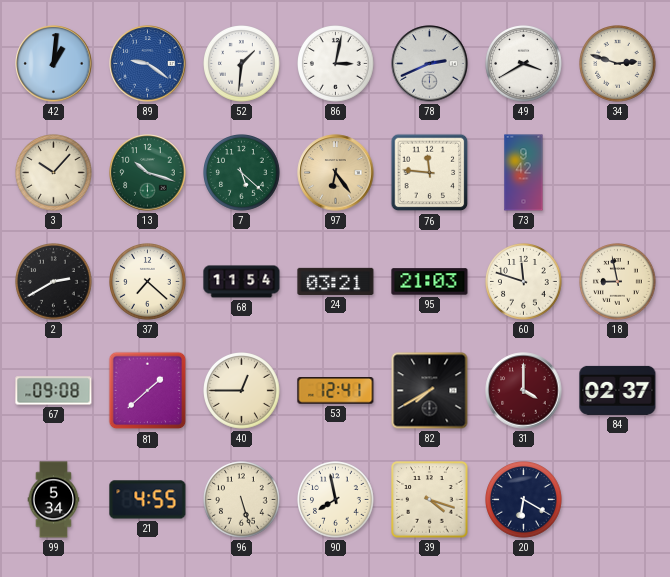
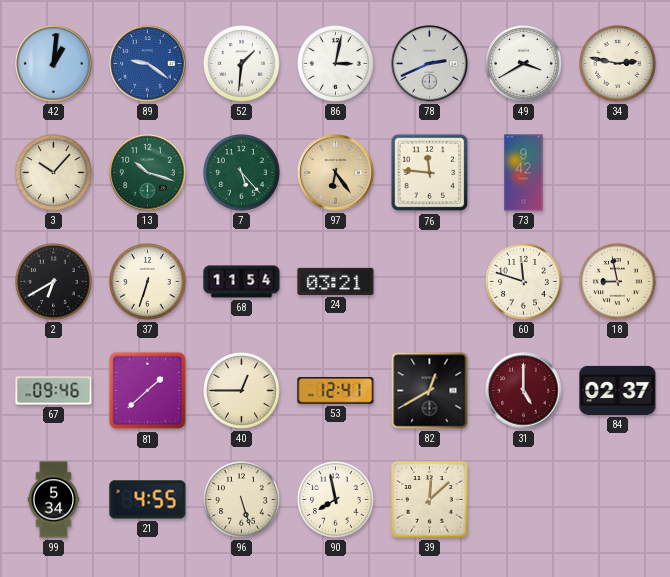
34: 2:48 -> 2:47
7: 5:22 -> 5:23
2: 2:40 -> 6:40
37: 7:22 -> 6:33
95: 21:03 -> none
67: 09:08 -> 09:46
82: 7:40 -> 12:40
31: 4:00 -> 5:00
39: 4:18 -> 12:08
20: 6:20 -> none
